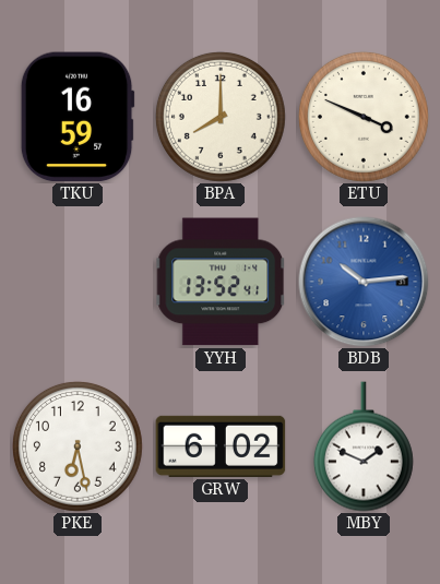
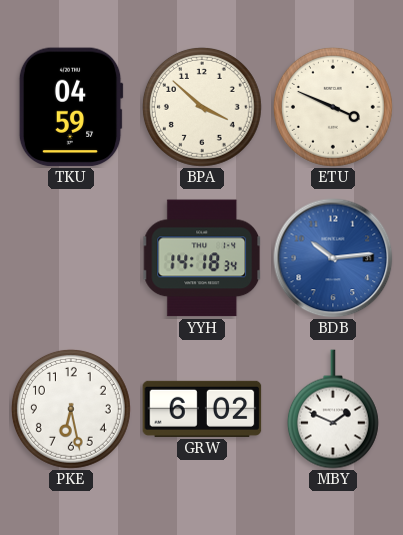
TKU: 16:59 -> 04:59
BPA: 8:00 -> 3:52
YYH: 13:52 -> 14:18
